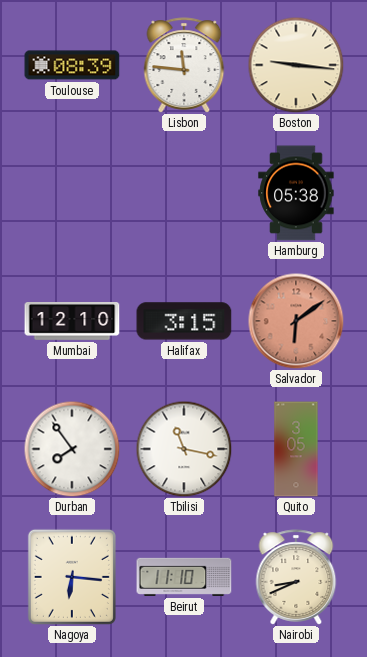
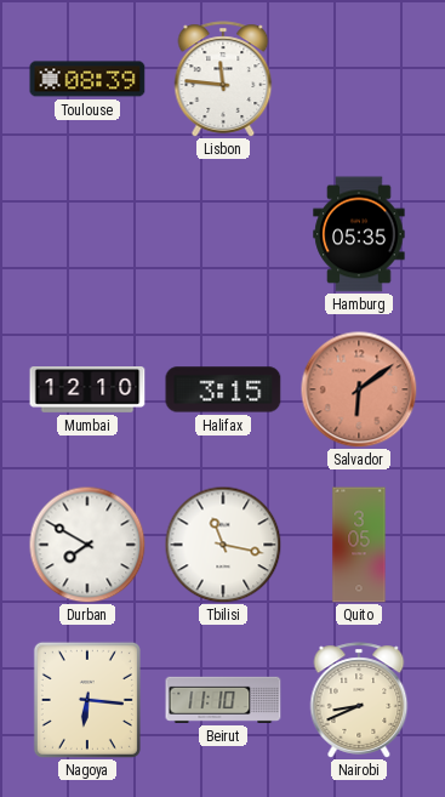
Boston: 9:16 -> none
Hamburg: 05:38 -> 05:35
Durban: 7:54 -> 7:50
